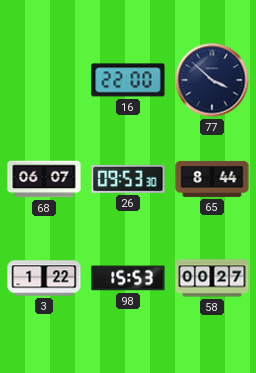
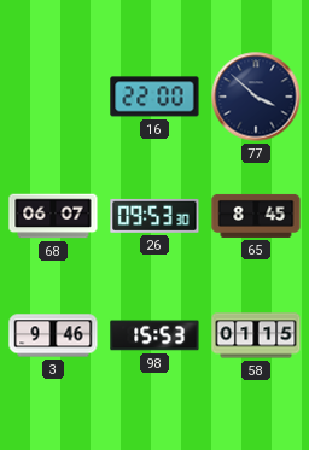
65: 8:44 -> 8:45
3: 1:22 -> 9:46
58: 00:27 -> 01:15
